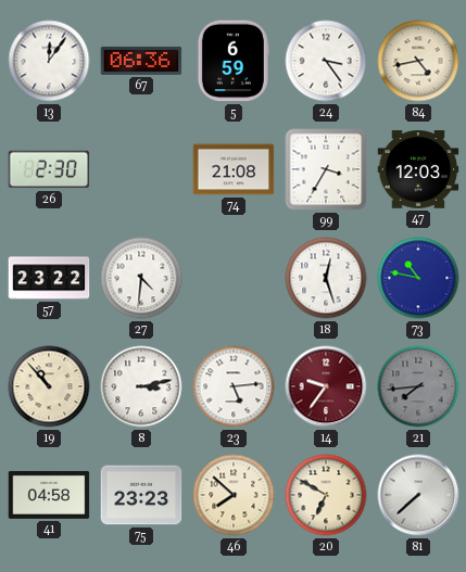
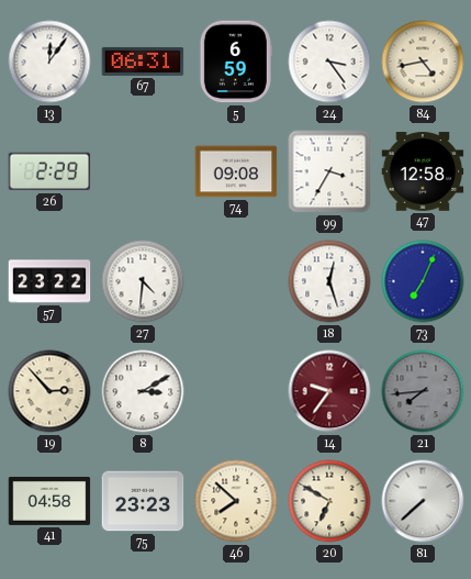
67: 06:36 -> 06:31
26: 2:30 -> 2:29
74: 21:08 -> 09:08
47: 12:03 -> 12:58
73: 10:47 -> 7:04
19: 10:53 -> 2:53
8: 3:13 -> 3:10
23: 5:14 -> none
